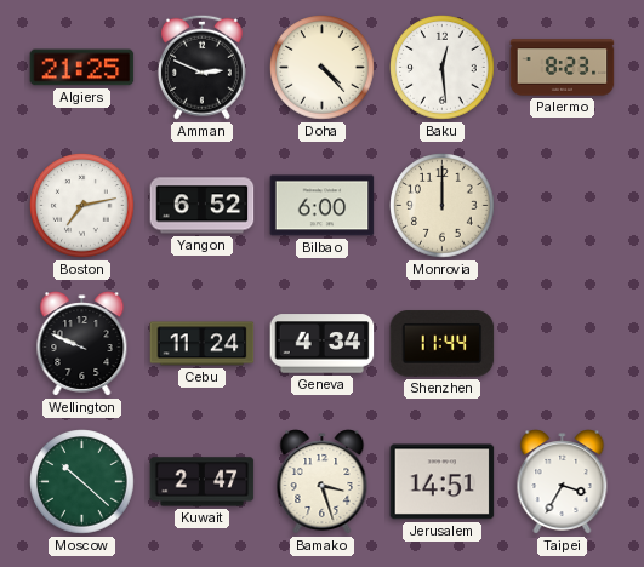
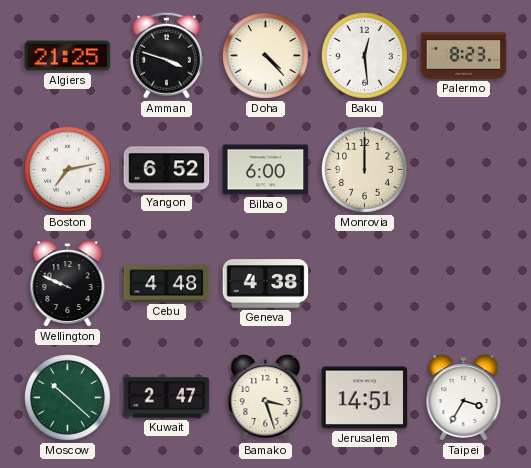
Amman: 2:49 -> 3:48
Cebu: 11:24 -> 4:48
Geneva: 4:34 -> 4:38
Shenzhen: 11:44 -> none
